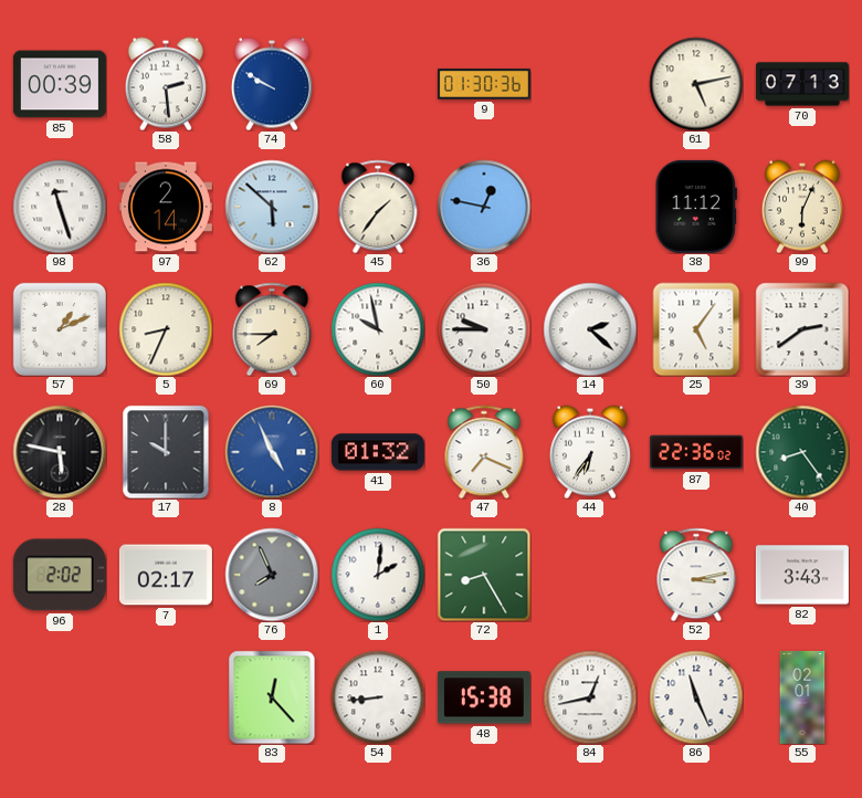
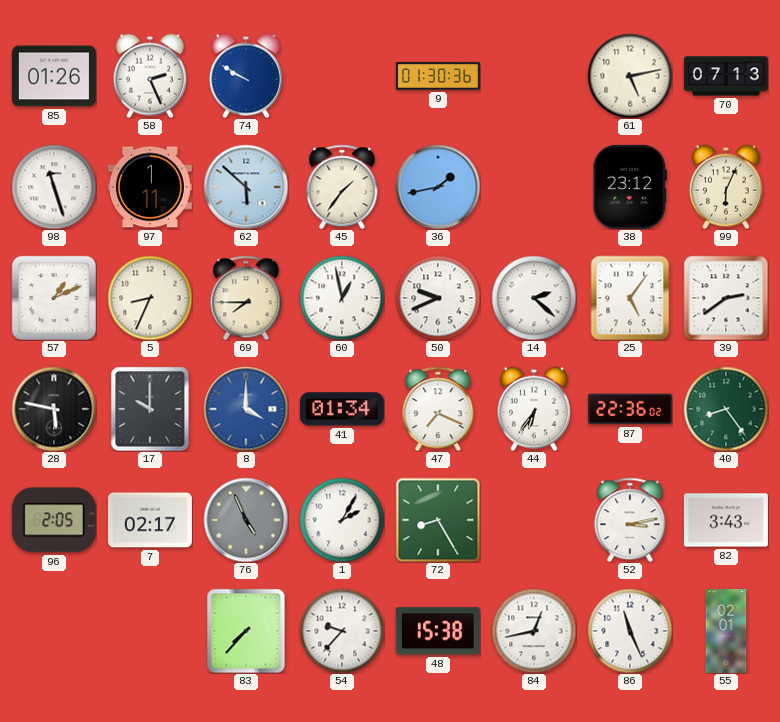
85: 00:39 -> 01:26
58: 2:29 -> 2:26
97: 2:14 -> 1:11
36: 12:47 -> 1:43
38: 11:12 -> 23:12
60: 9:58 -> 12:58
50: 9:45 -> 9:41
8: 4:56 -> 4:00
41: 01:32 -> 01:34
96: 2:02 -> 2:05
76: 7:56 -> 4:56
1: 2:01 -> 2:05
83: 12:23 -> 7:37
54: 8:44 -> 9:37
